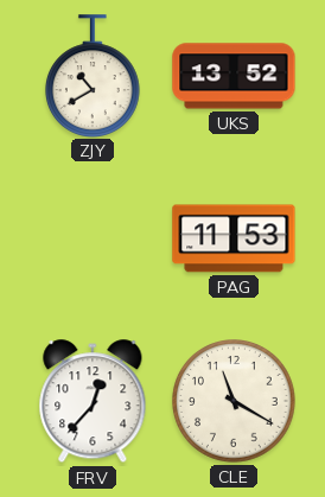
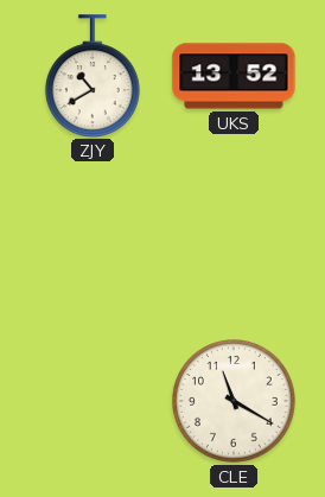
PAG: 11:53 -> none
FRV: 12:37 -> none
